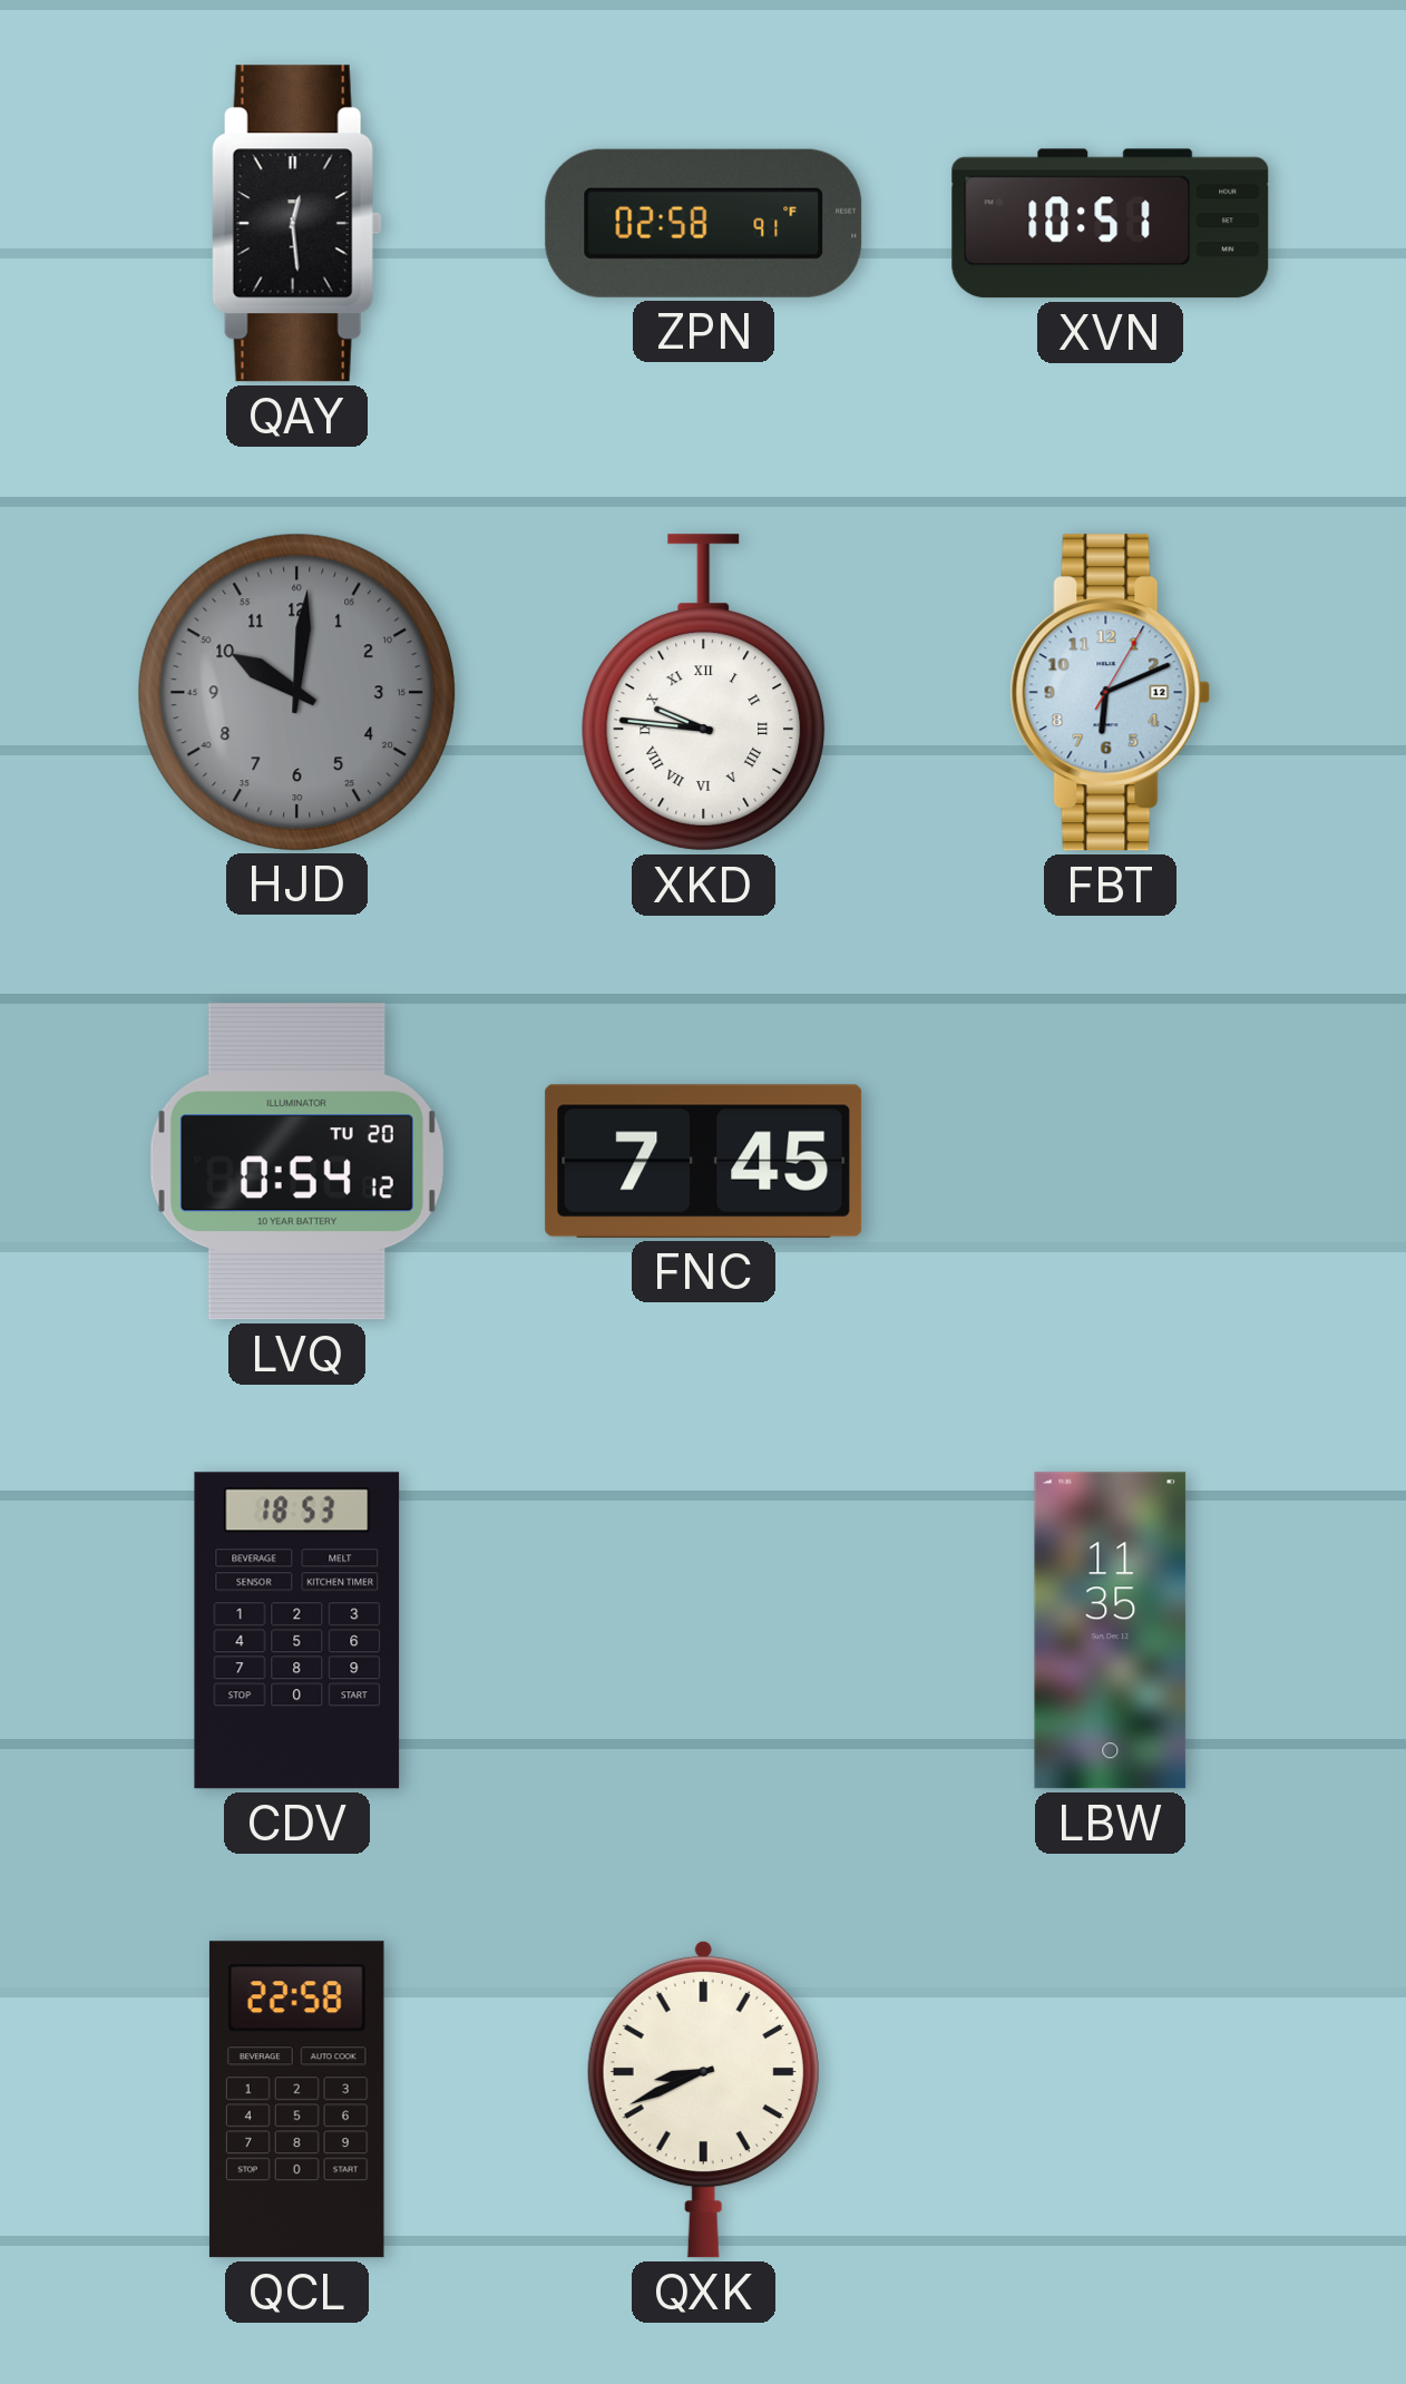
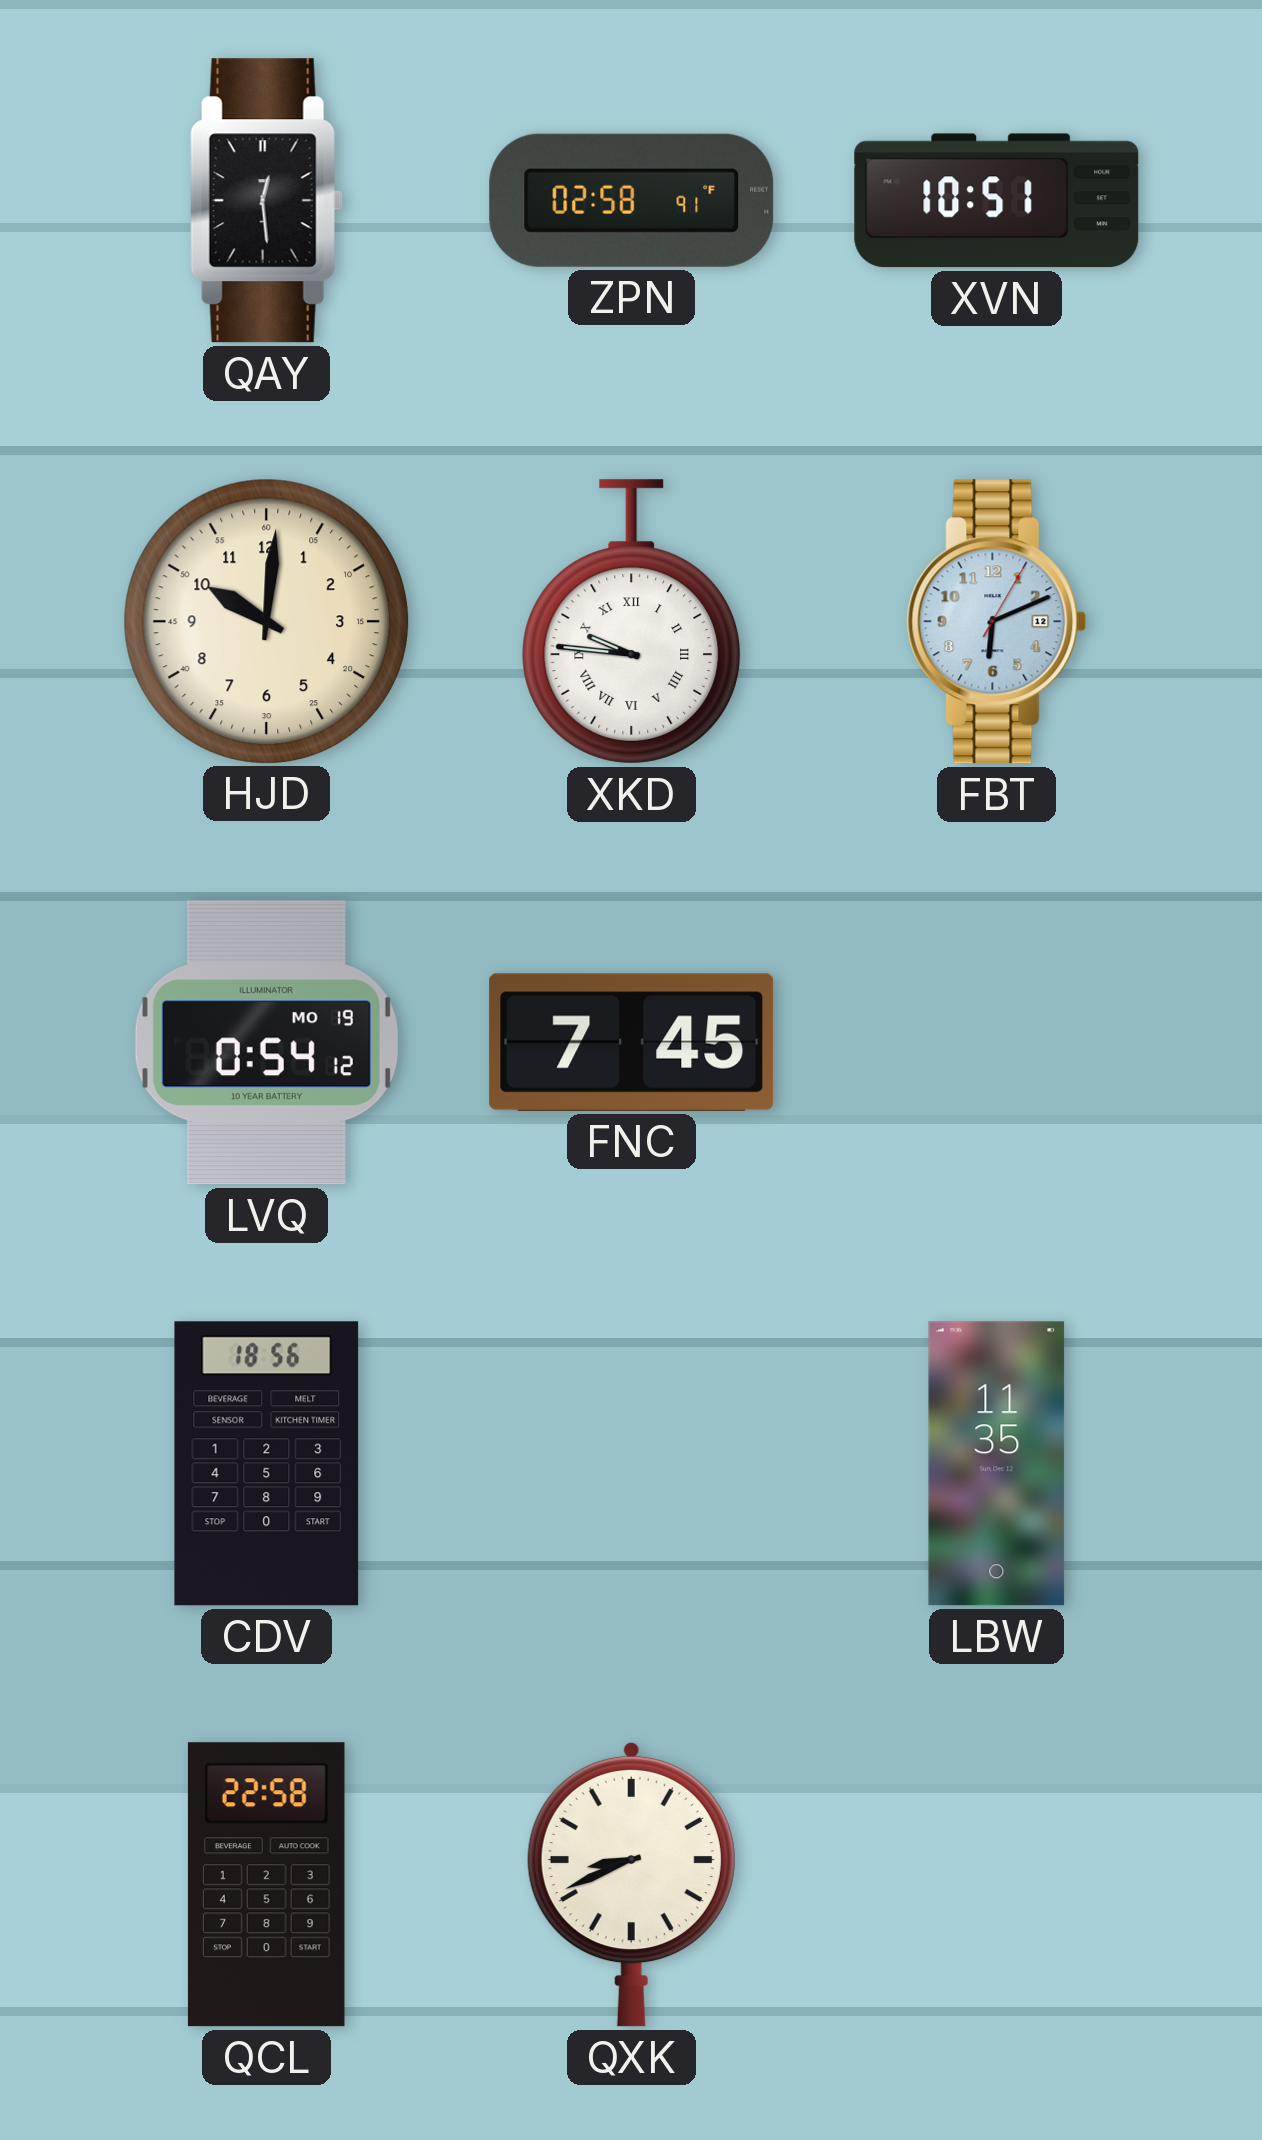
HJD dial: grey -> cream
LVQ date: TU 20 -> MO 19
CDV: 18:53 -> 18:56
